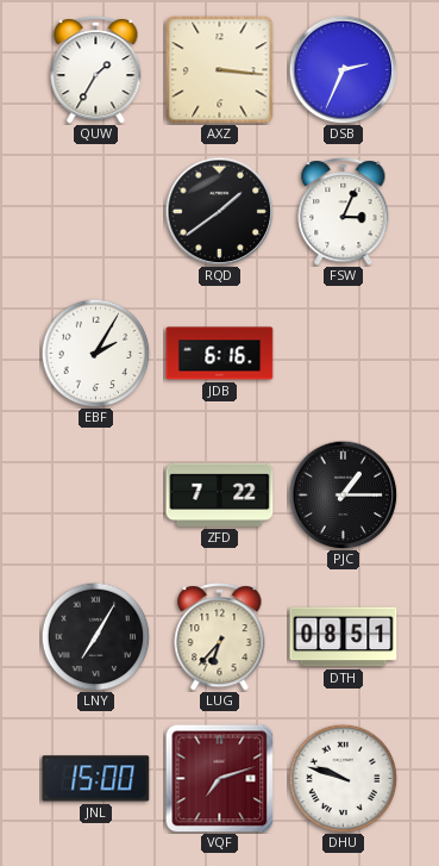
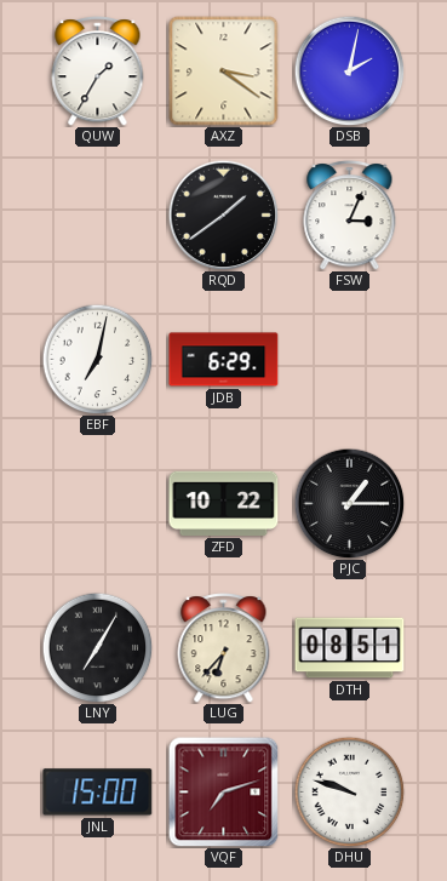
AXZ: 3:16 -> 3:21
DSB: 2:34 -> 2:02
EBF: 2:05 -> 7:02
JDB: 6:16 -> 6:29
ZFD: 7:22 -> 10:22
